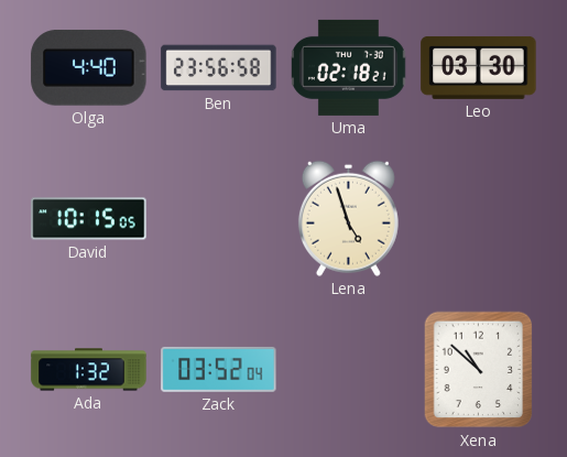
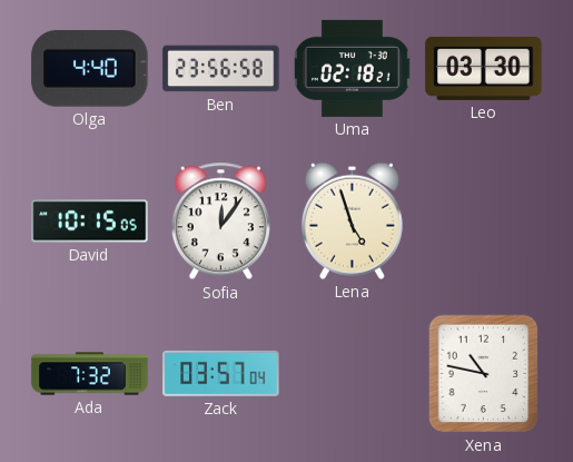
Sofia: none -> 12:06
Ada: 1:32 -> 7:32
Zack: 03:52 -> 03:57
Xena: 10:52 -> 10:47
